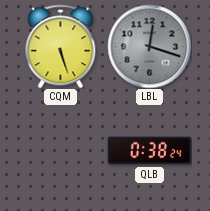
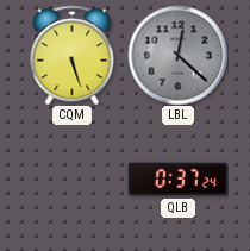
LBL: 12:18 -> 12:22
QLB: 0:38 -> 0:37
